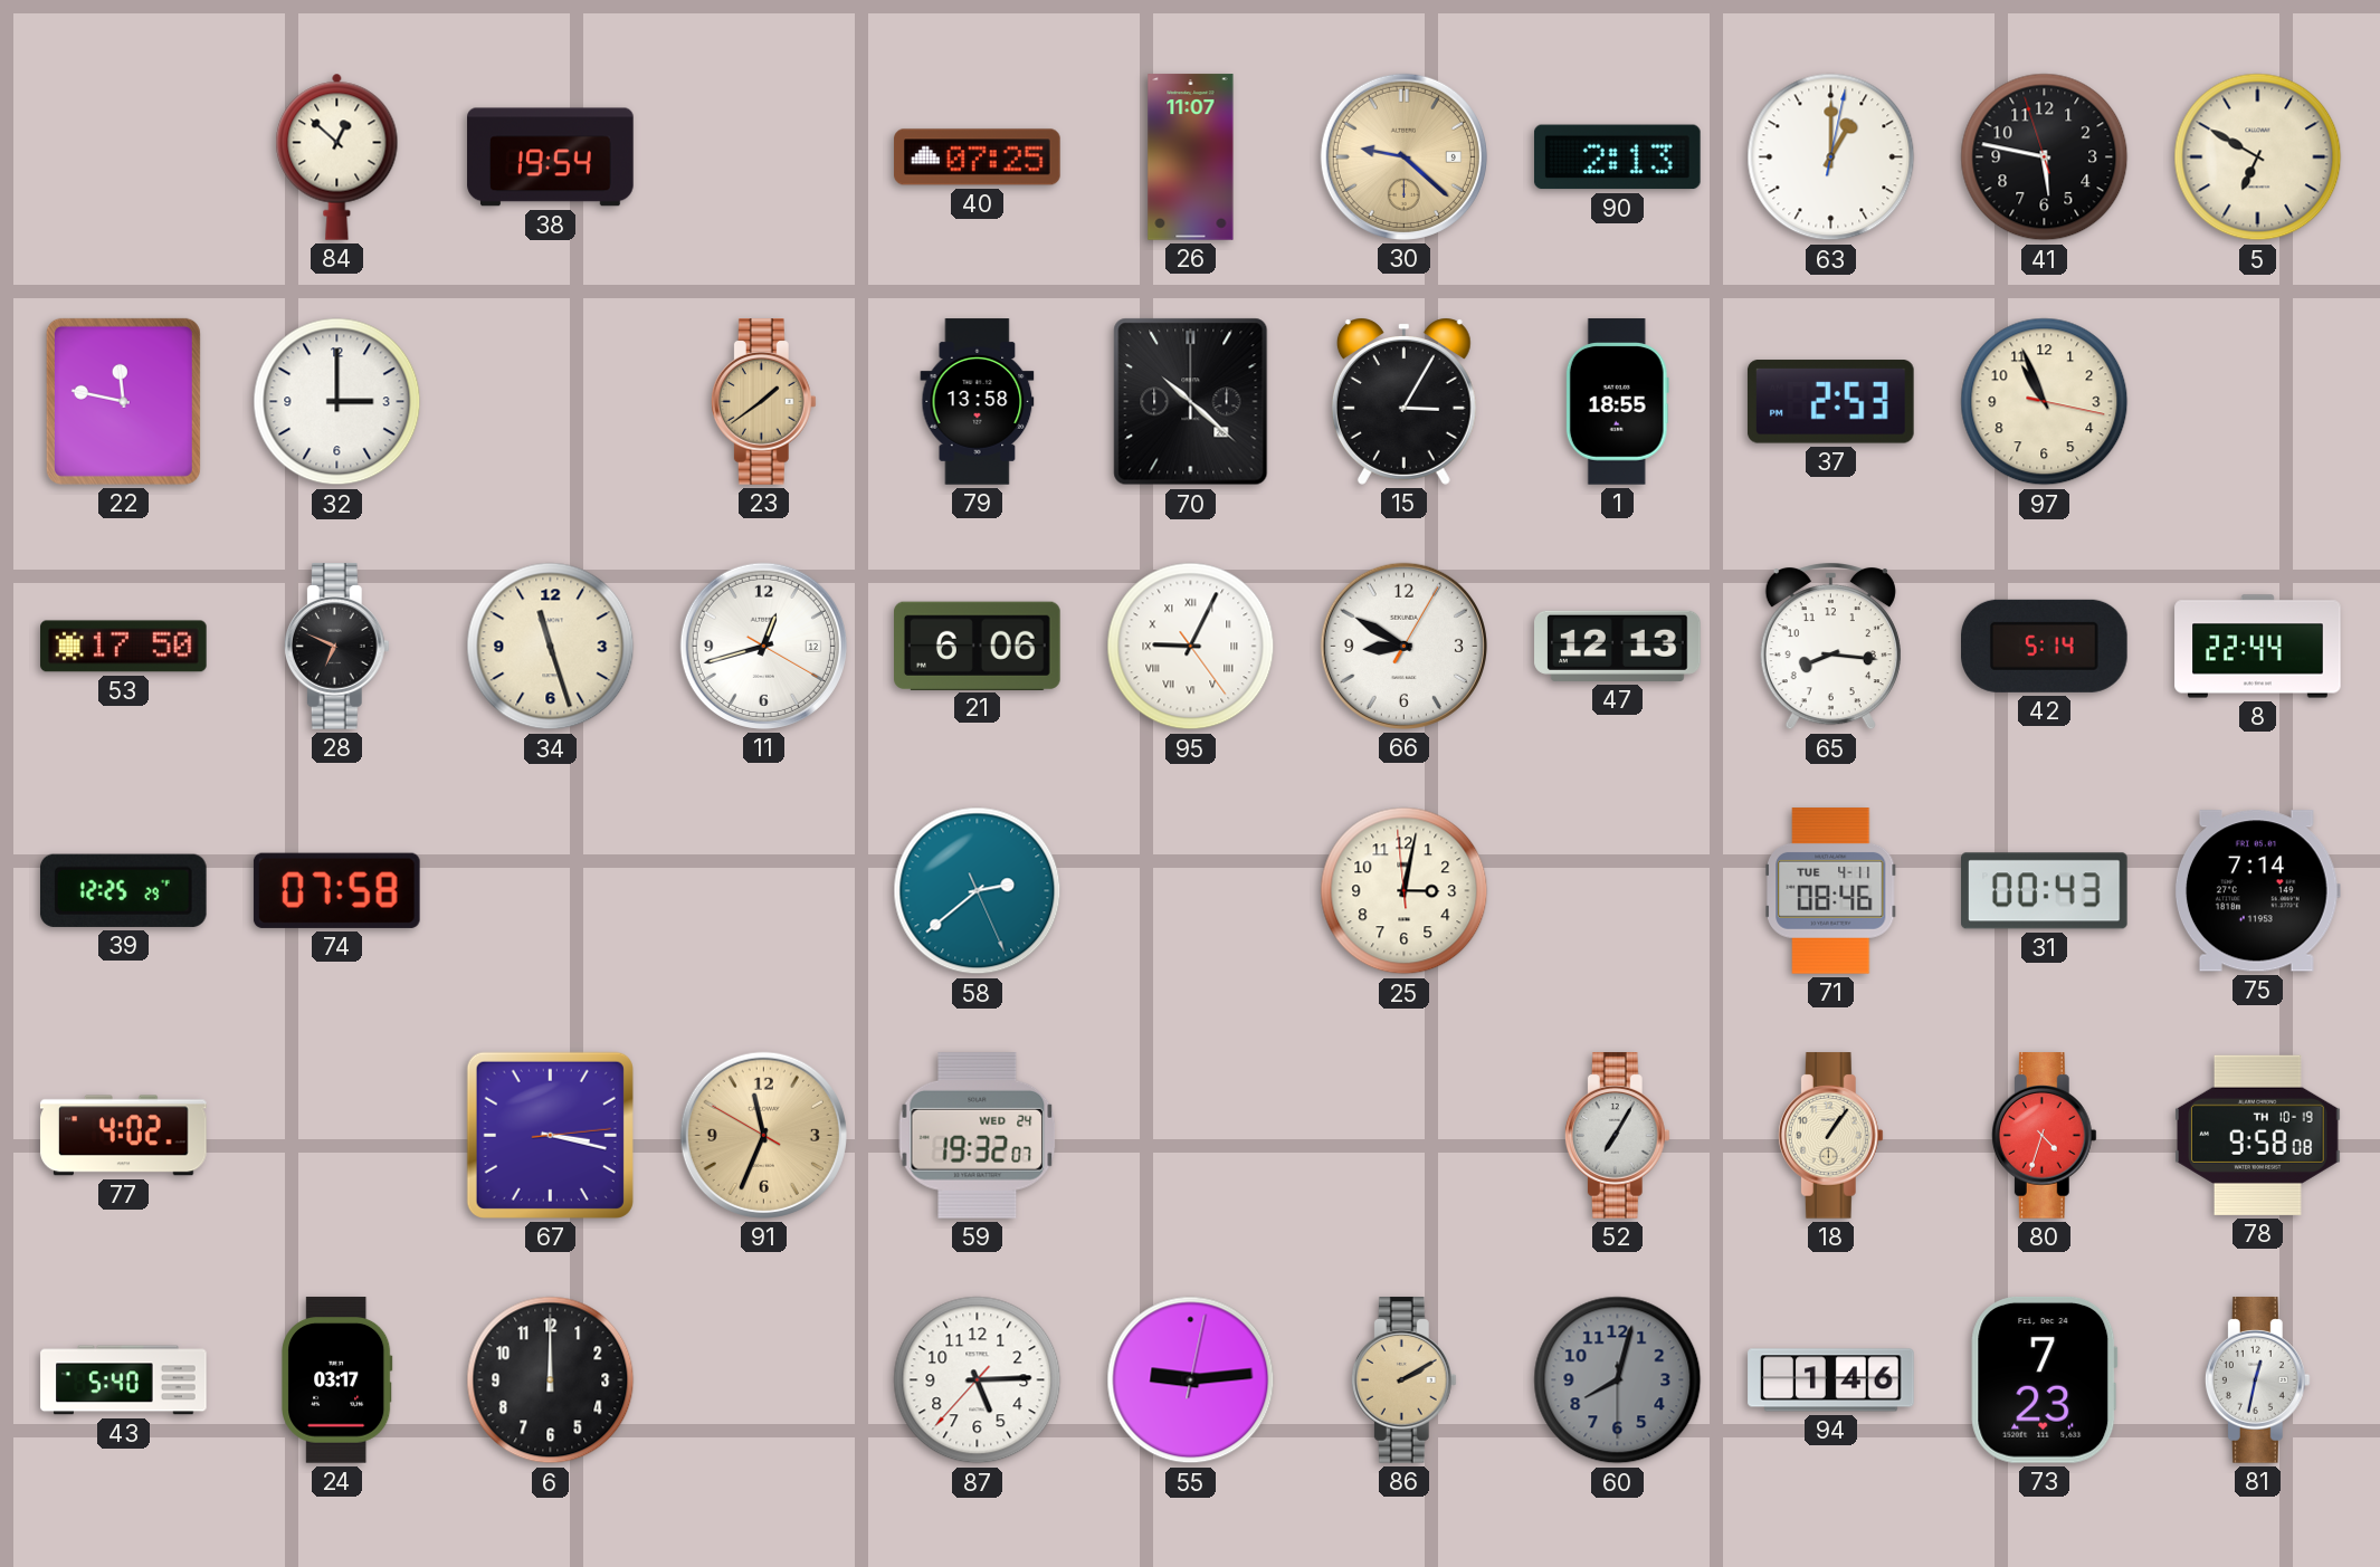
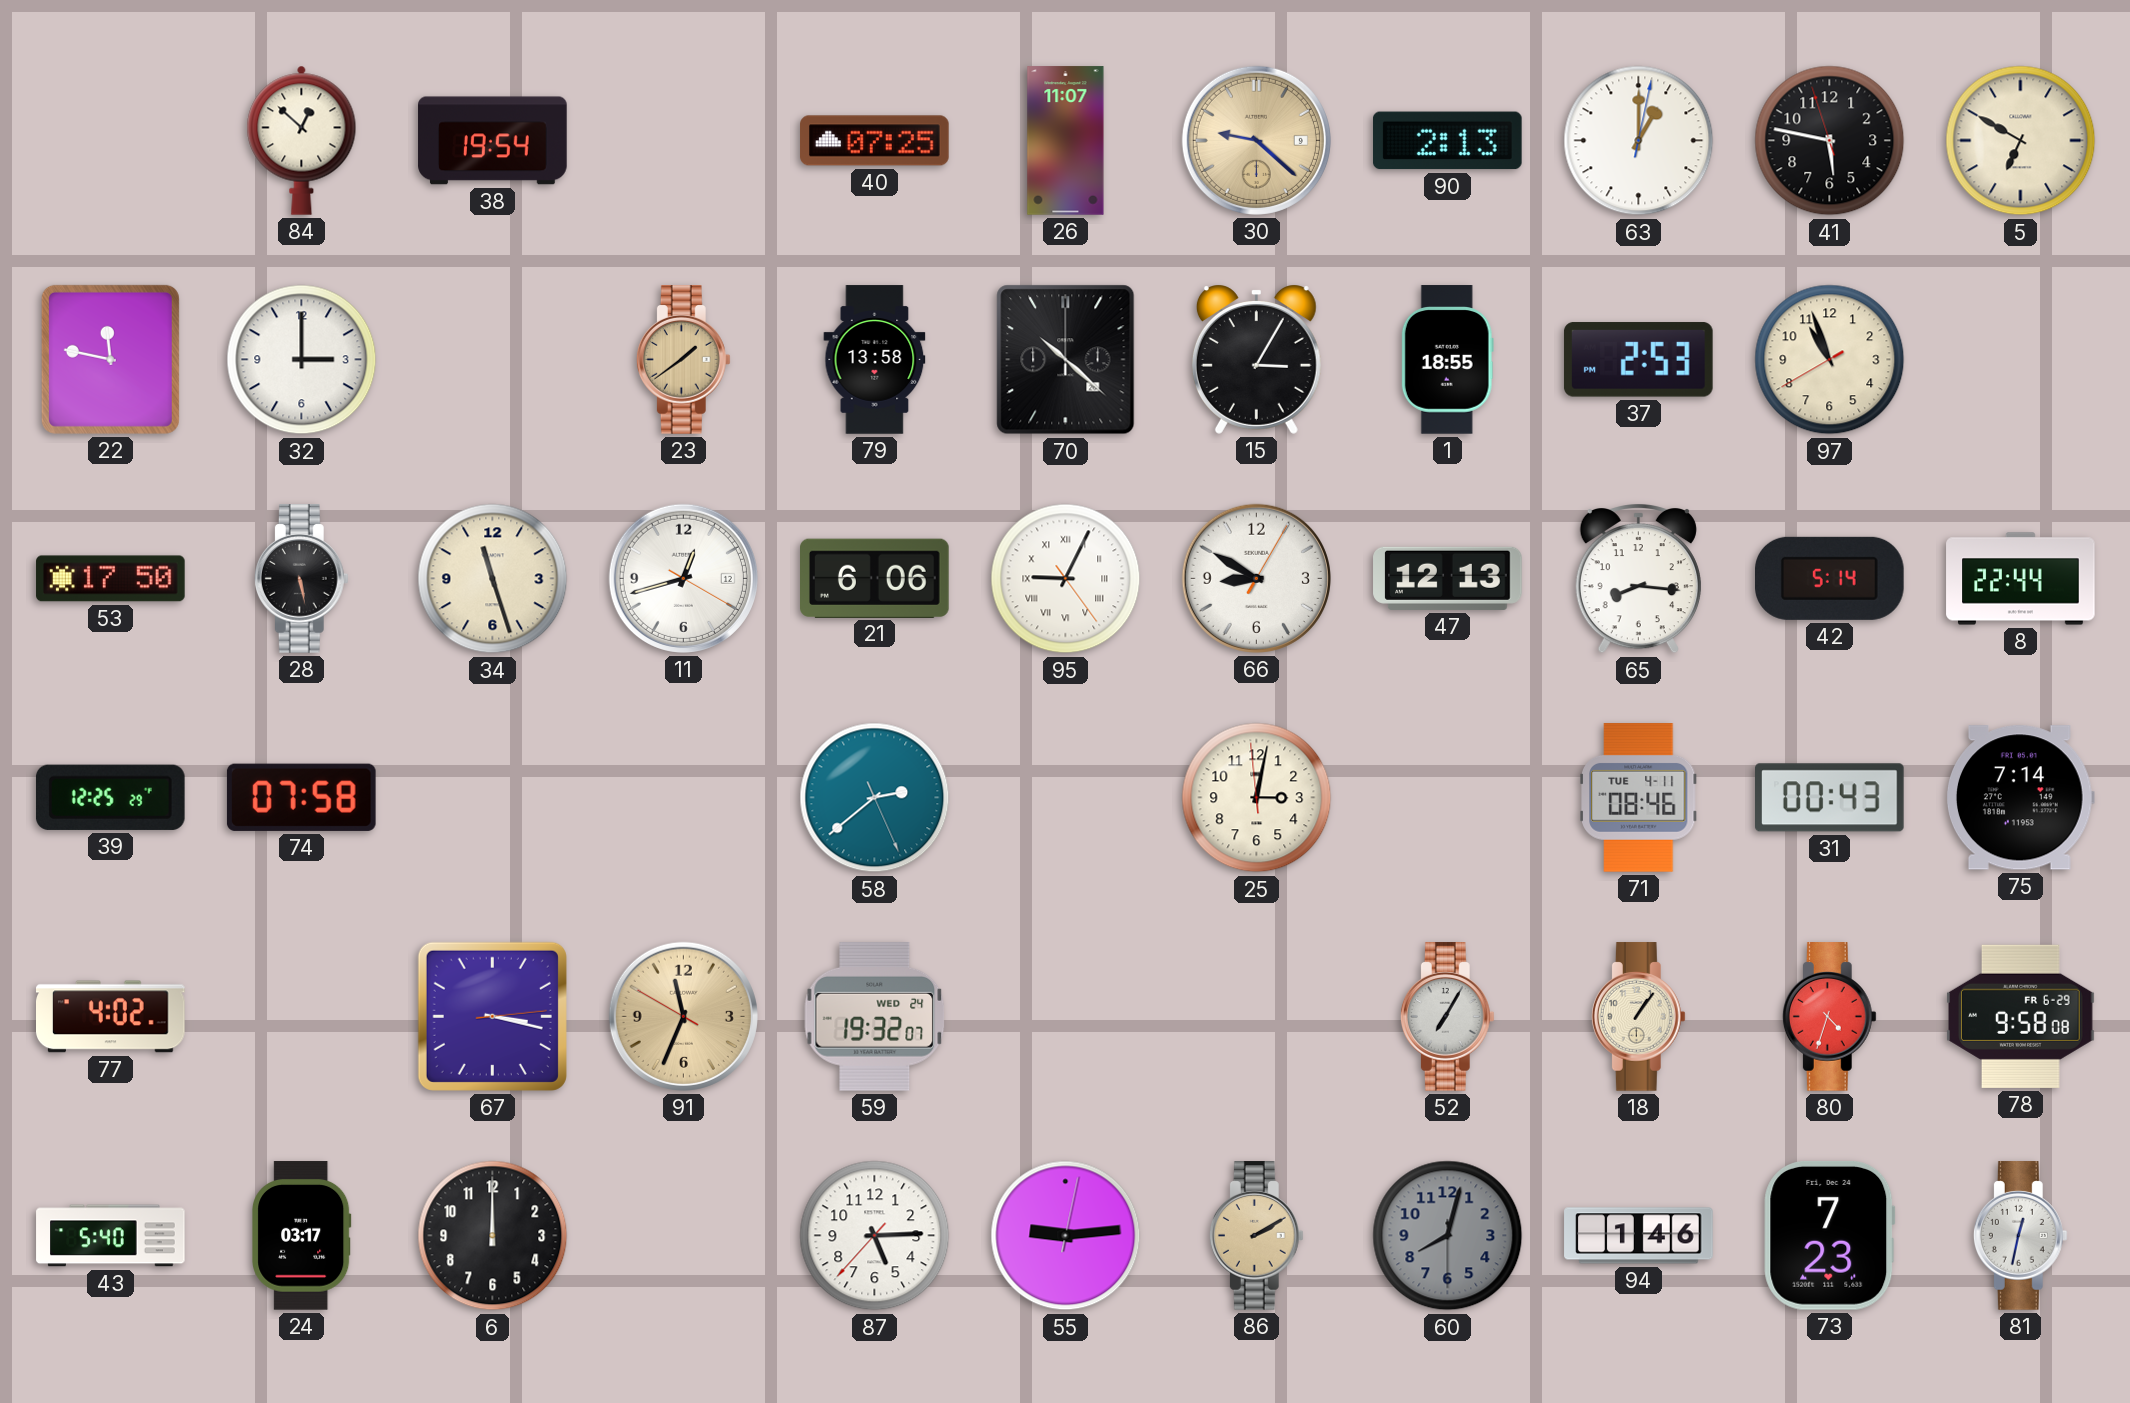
97: 10:56:17 -> 10:56:40
28: 6:49 -> 5:28
78 date: TH 10-19 -> FR 6-29
